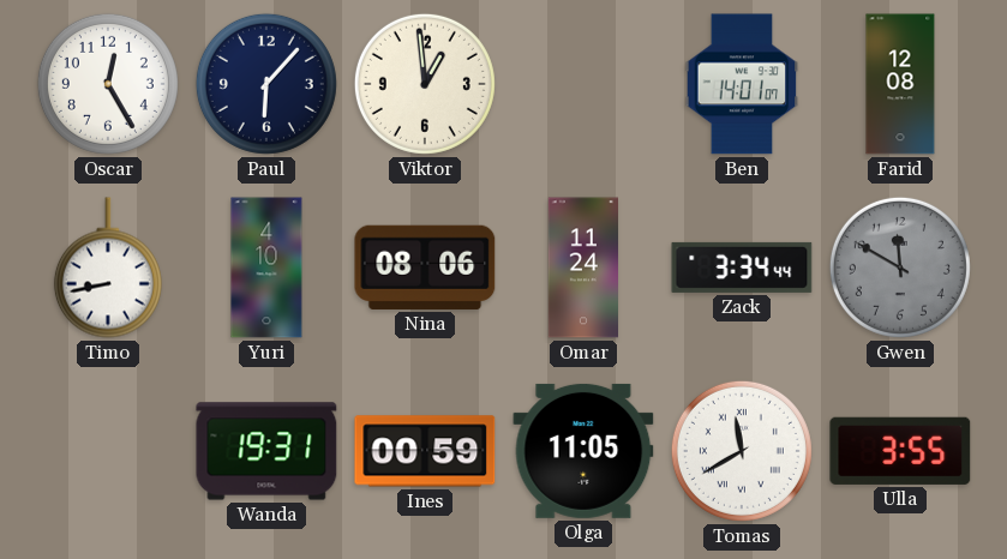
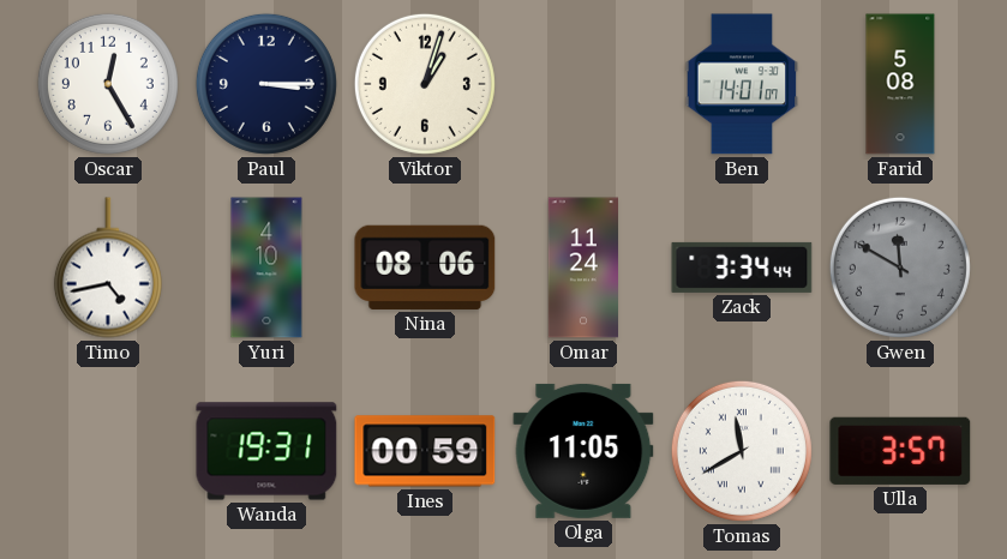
Paul: 6:07 -> 3:15
Viktor: 12:59 -> 1:03
Farid: 12:08 -> 5:08
Timo: 8:43 -> 4:43
Ulla: 3:55 -> 3:57
